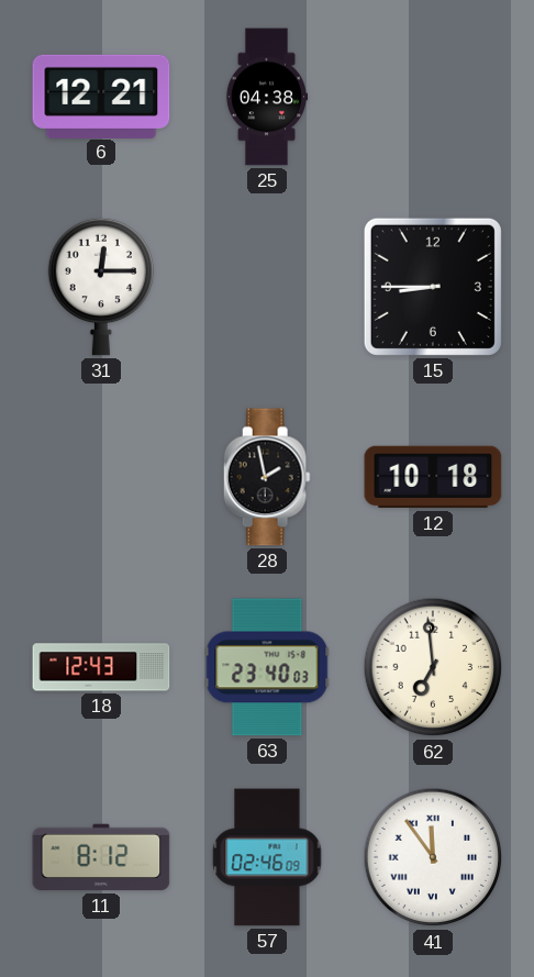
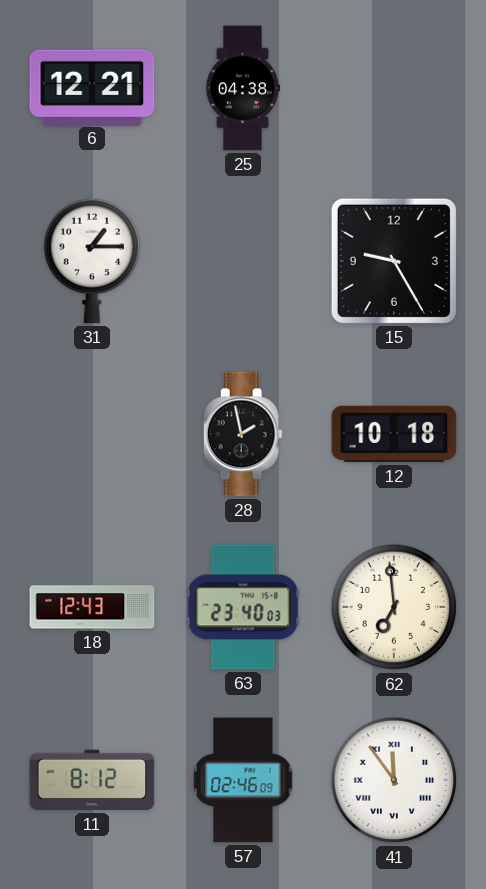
31: 12:15 -> 1:15
15: 8:45 -> 9:25
